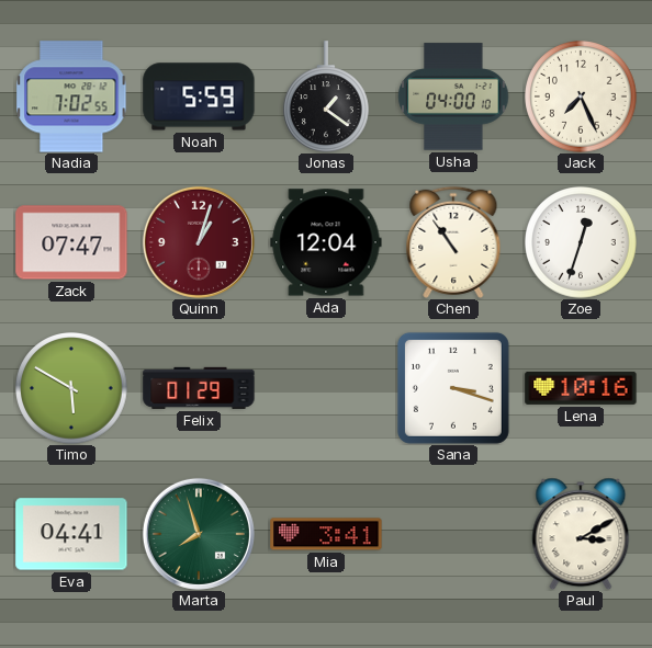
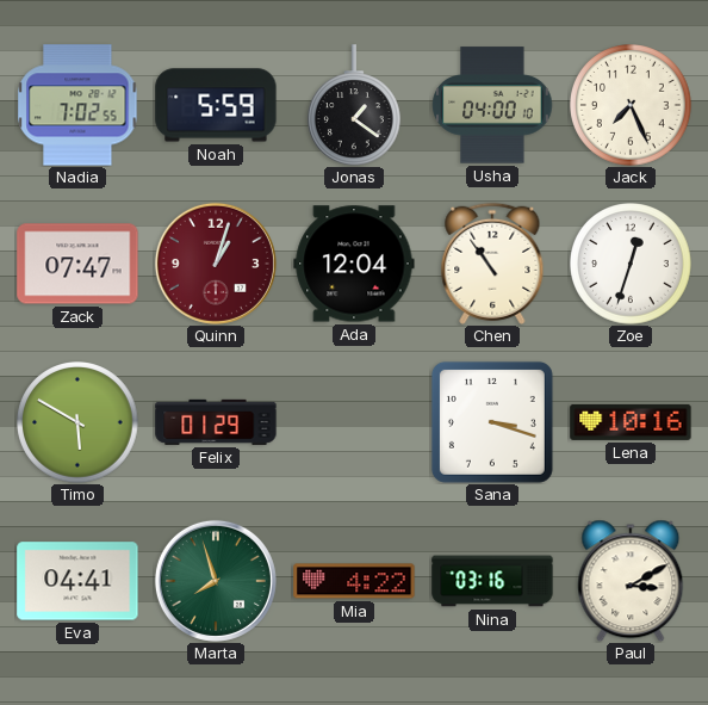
Mia: 3:41 -> 4:22
Nina: none -> 03:16
